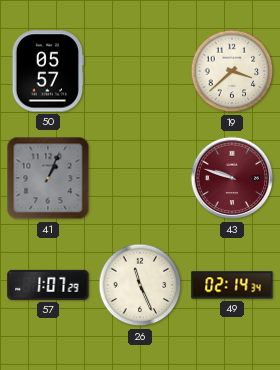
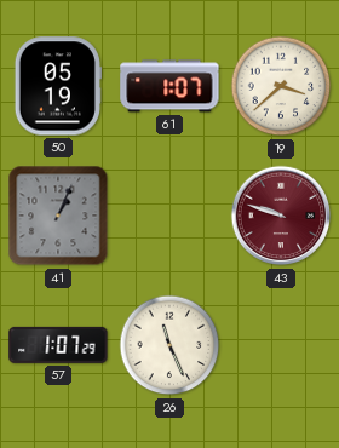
50: 05:57 -> 05:19
61: none -> 1:07
49: 02:14 -> none
